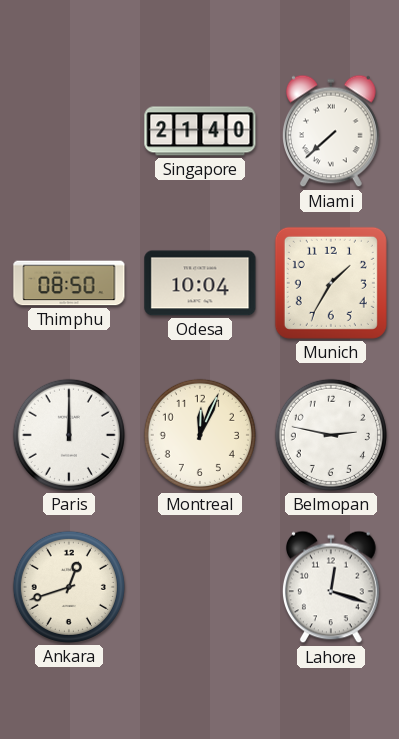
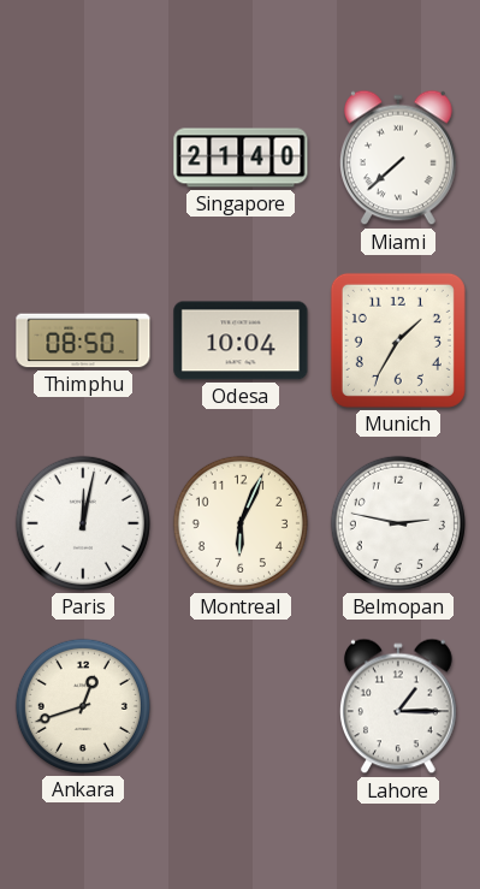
Paris: 12:00 -> 12:02
Montreal: 12:04 -> 6:04
Lahore: 12:18 -> 1:15
